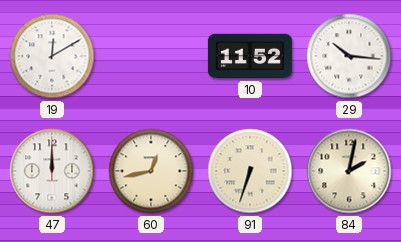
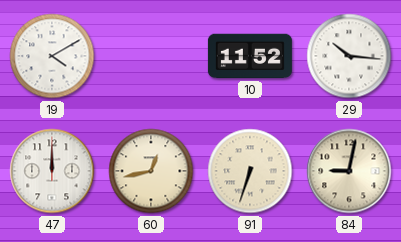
19: 12:10 -> 4:10
84: 2:02 -> 9:02
